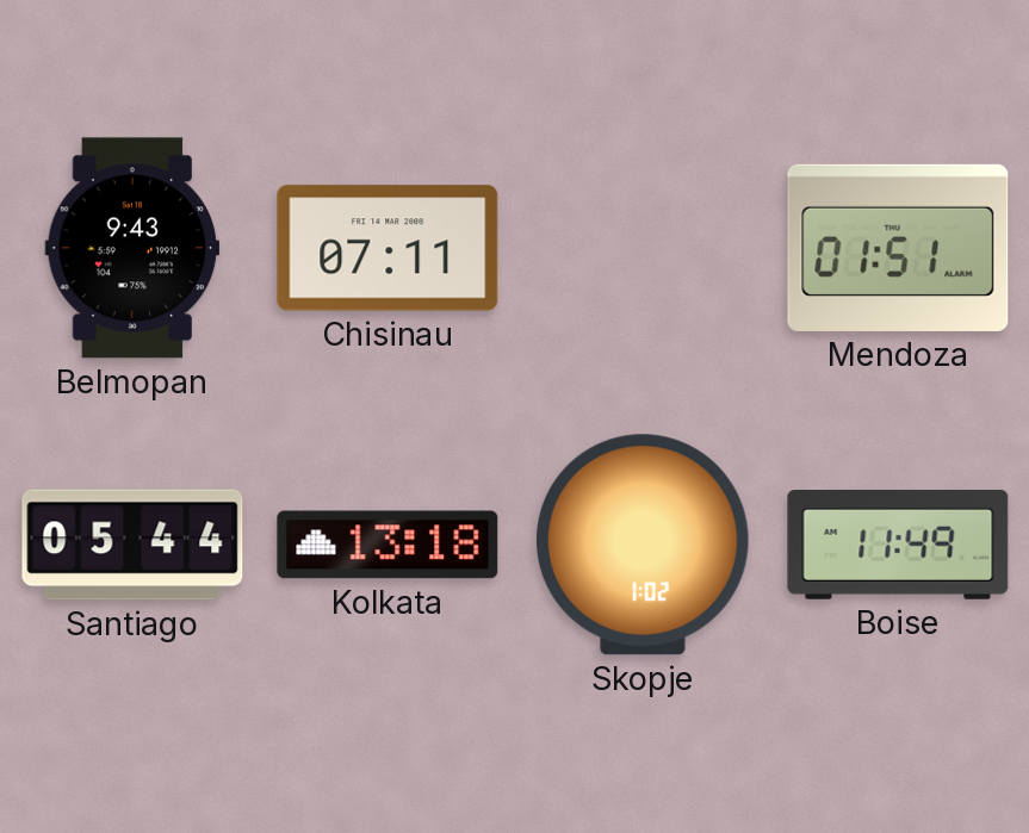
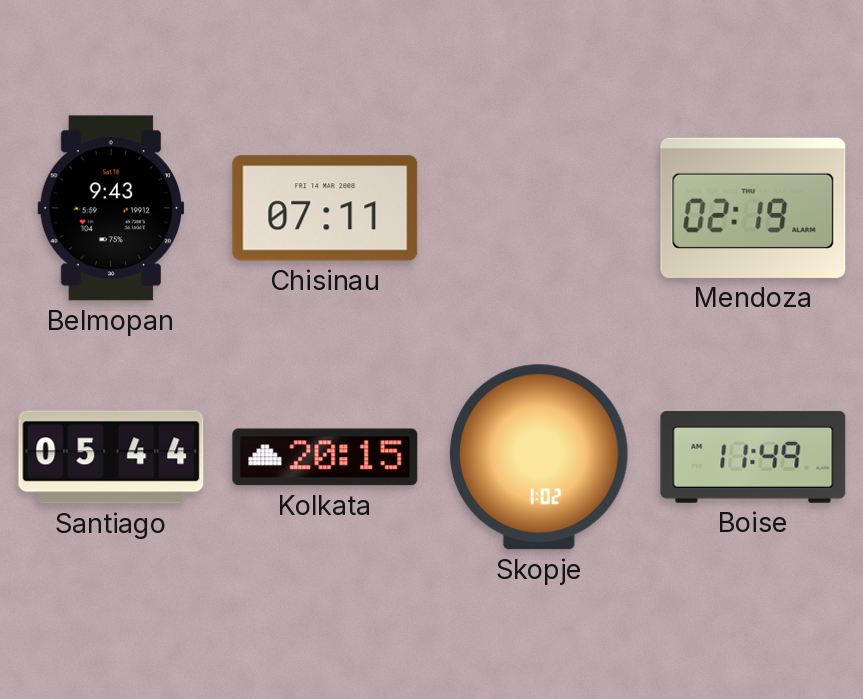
Mendoza: 01:51 -> 02:19
Kolkata: 13:18 -> 20:15
